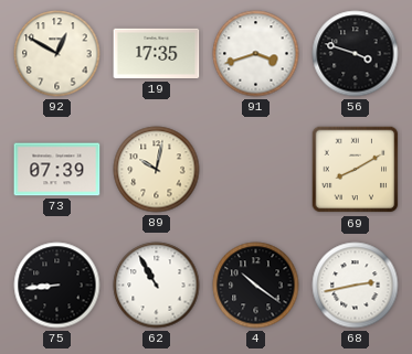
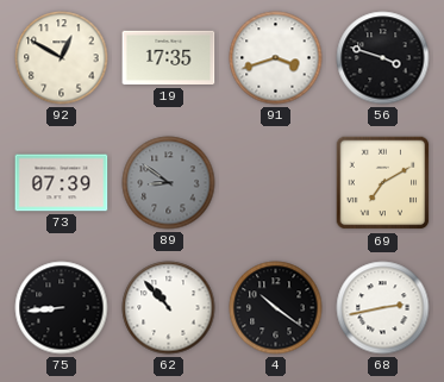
89: 10:02 -> 8:51
89 dial: cream -> grey
69: 8:10 -> 7:10
62: 10:55 -> 10:53
